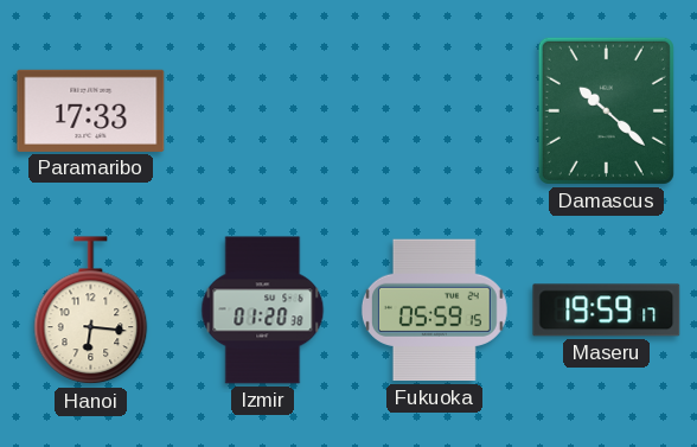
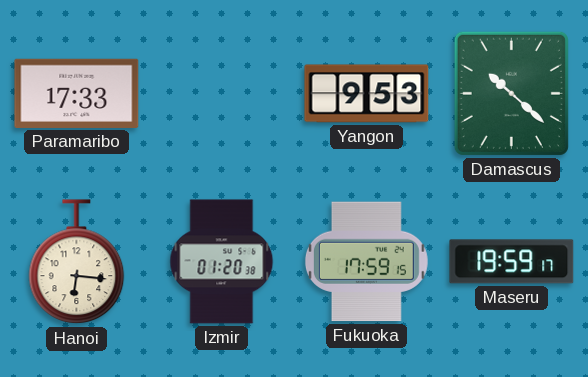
Yangon: none -> 9:53
Fukuoka: 05:59 -> 17:59
